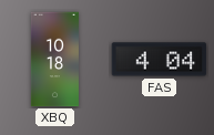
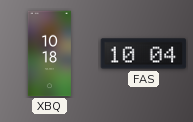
FAS: 4:04 -> 10:04
